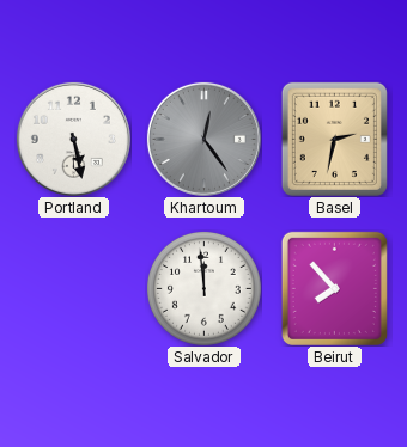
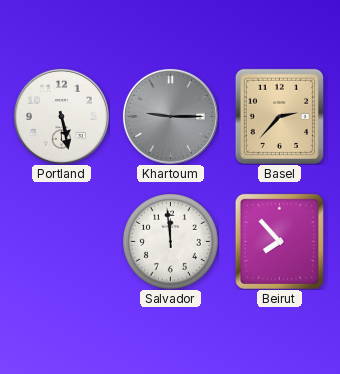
Khartoum: 12:24 -> 9:15
Basel: 2:32 -> 2:37
